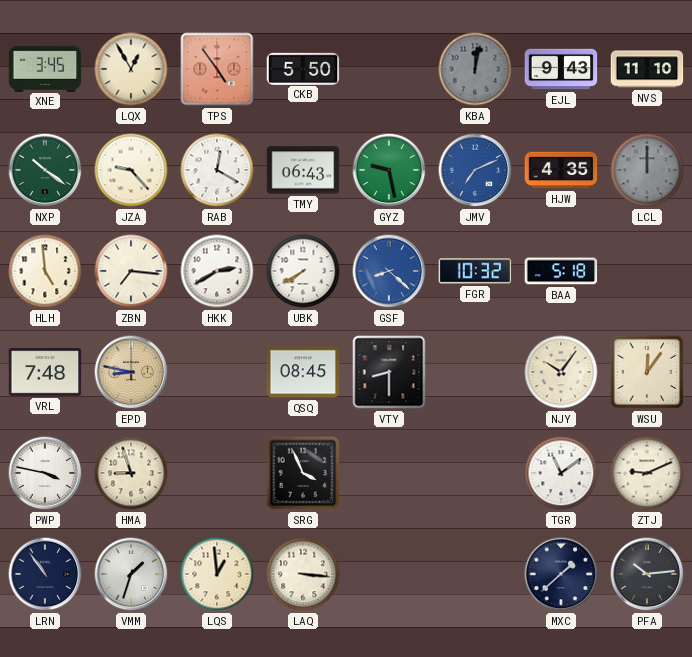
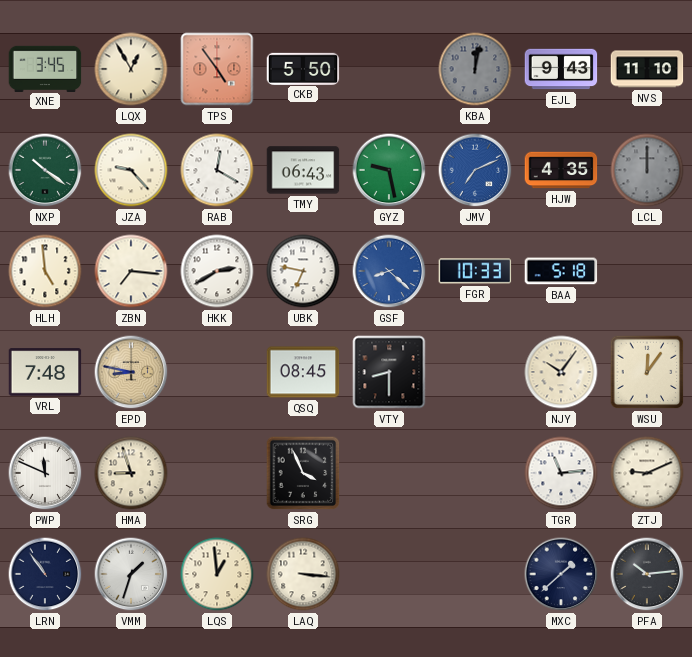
UBK: 7:40 -> 6:47
FGR: 10:32 -> 10:33
PWP: 3:47 -> 11:49
TGR: 11:09 -> 11:14
